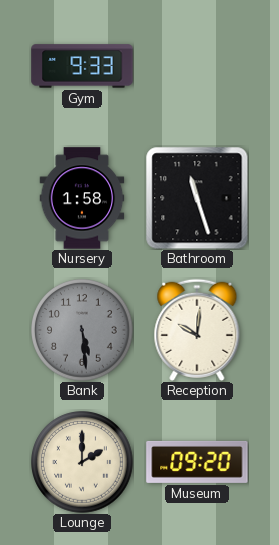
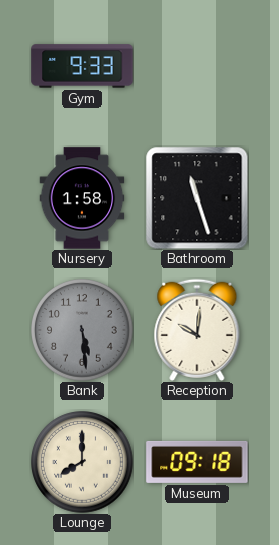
Lounge: 2:00 -> 8:00
Museum: 09:20 -> 09:18
